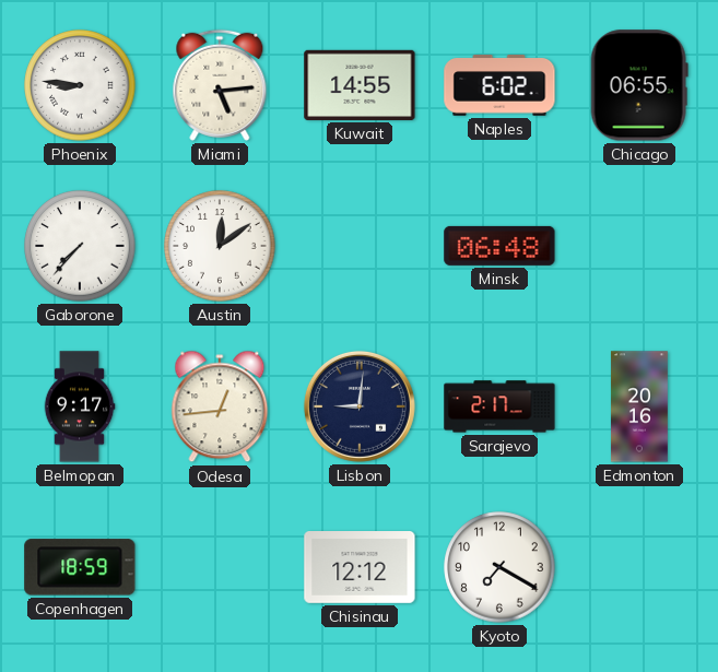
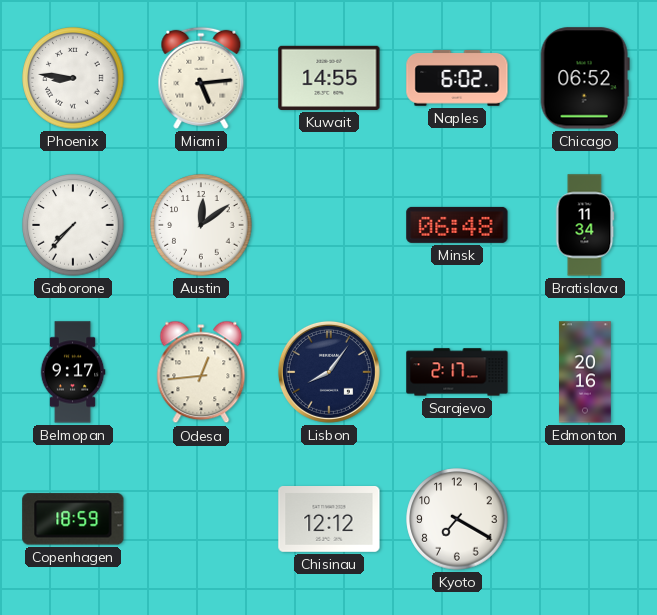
Chicago: 06:55 -> 06:52
Bratislava: none -> 11:34
Lisbon: 9:01 -> 8:06
